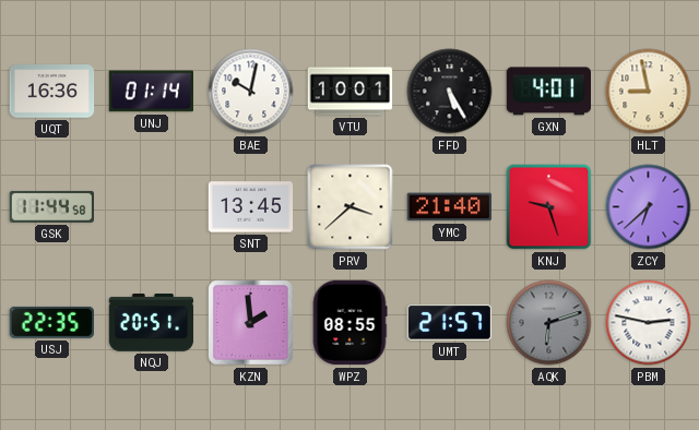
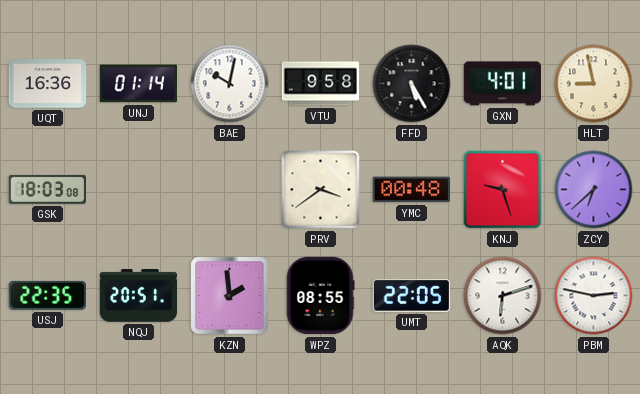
VTU: 10:01 -> 9:58
GSK: 11:44 -> 18:03
SNT: 13:45 -> none
PRV: 3:38 -> 3:39
YMC: 21:40 -> 00:48
UMT: 21:57 -> 22:05
AQK dial: grey -> white
